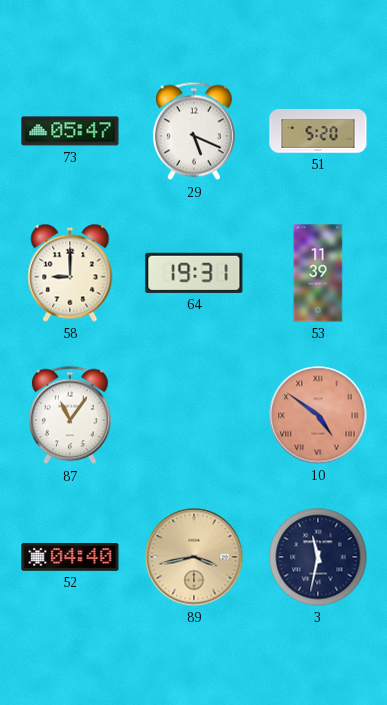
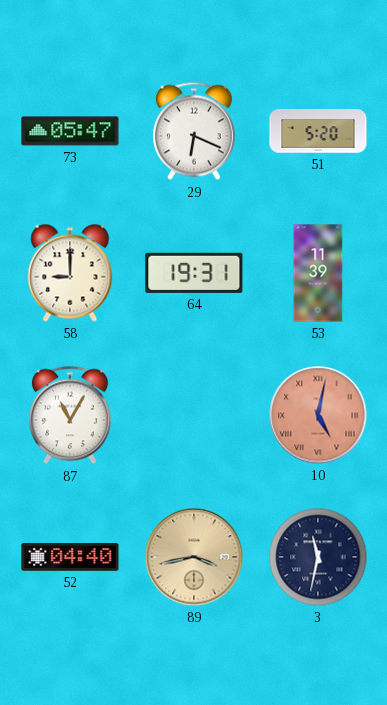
29: 5:19 -> 6:19
87: 11:06 -> 11:05
10: 4:51 -> 5:02
